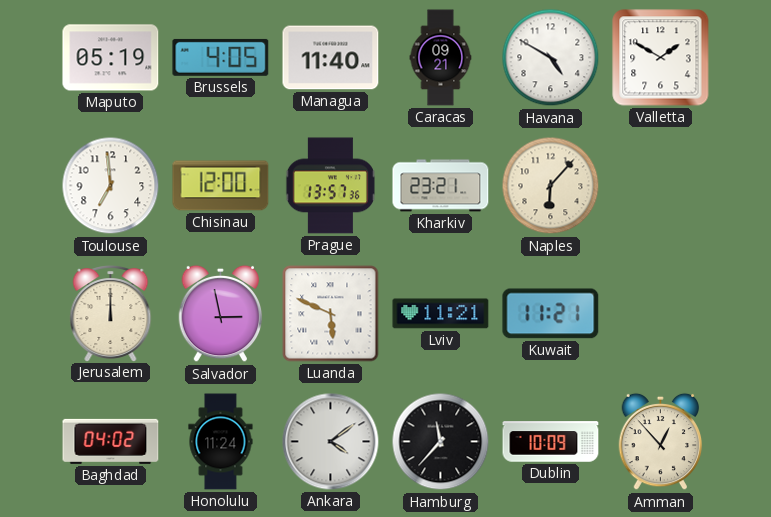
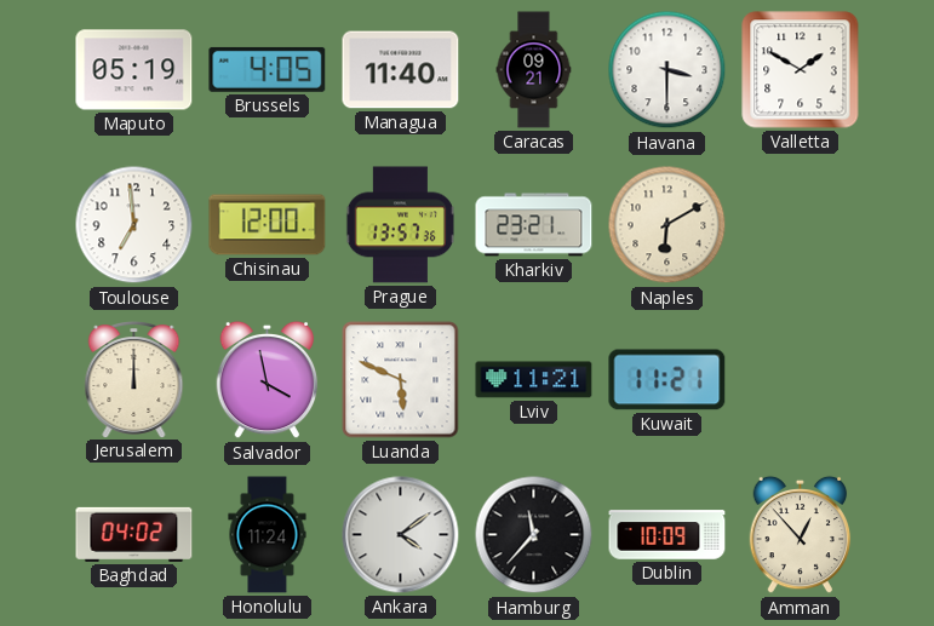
Havana: 4:50 -> 3:30
Naples: 6:07 -> 6:10
Salvador: 2:58 -> 3:58
